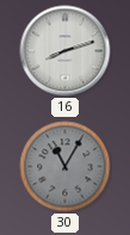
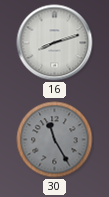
30: 11:05 -> 11:25
